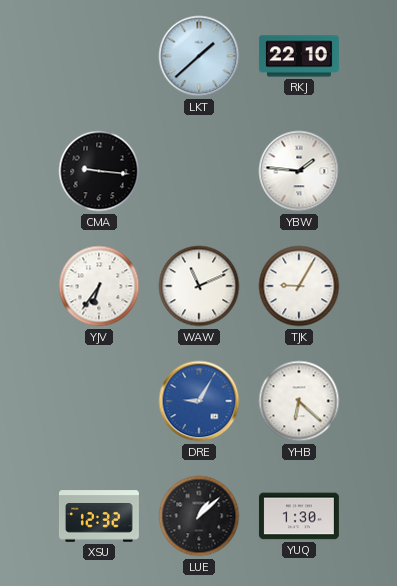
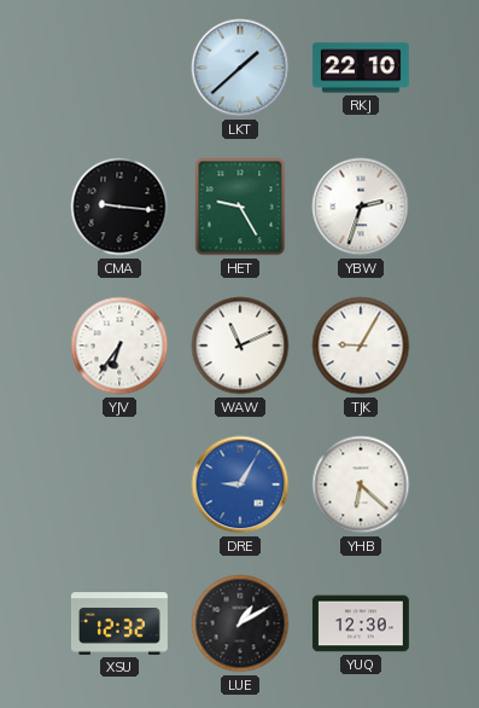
HET: none -> 9:25
YBW: 1:46 -> 2:33
LUE: 1:08 -> 1:10
YUQ: 1:30 -> 12:30
